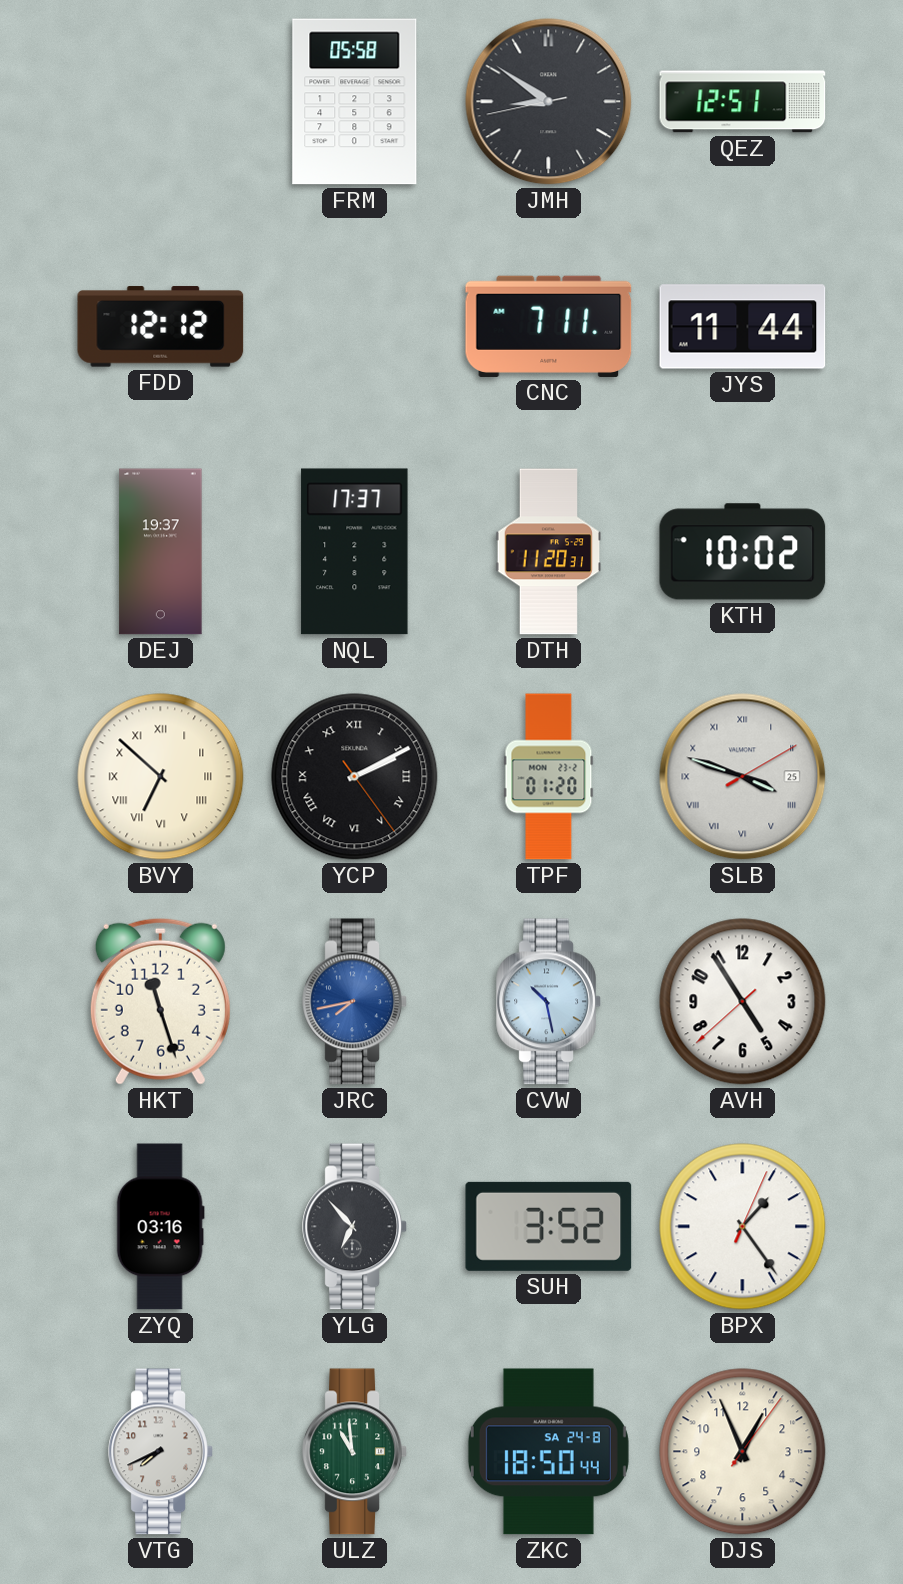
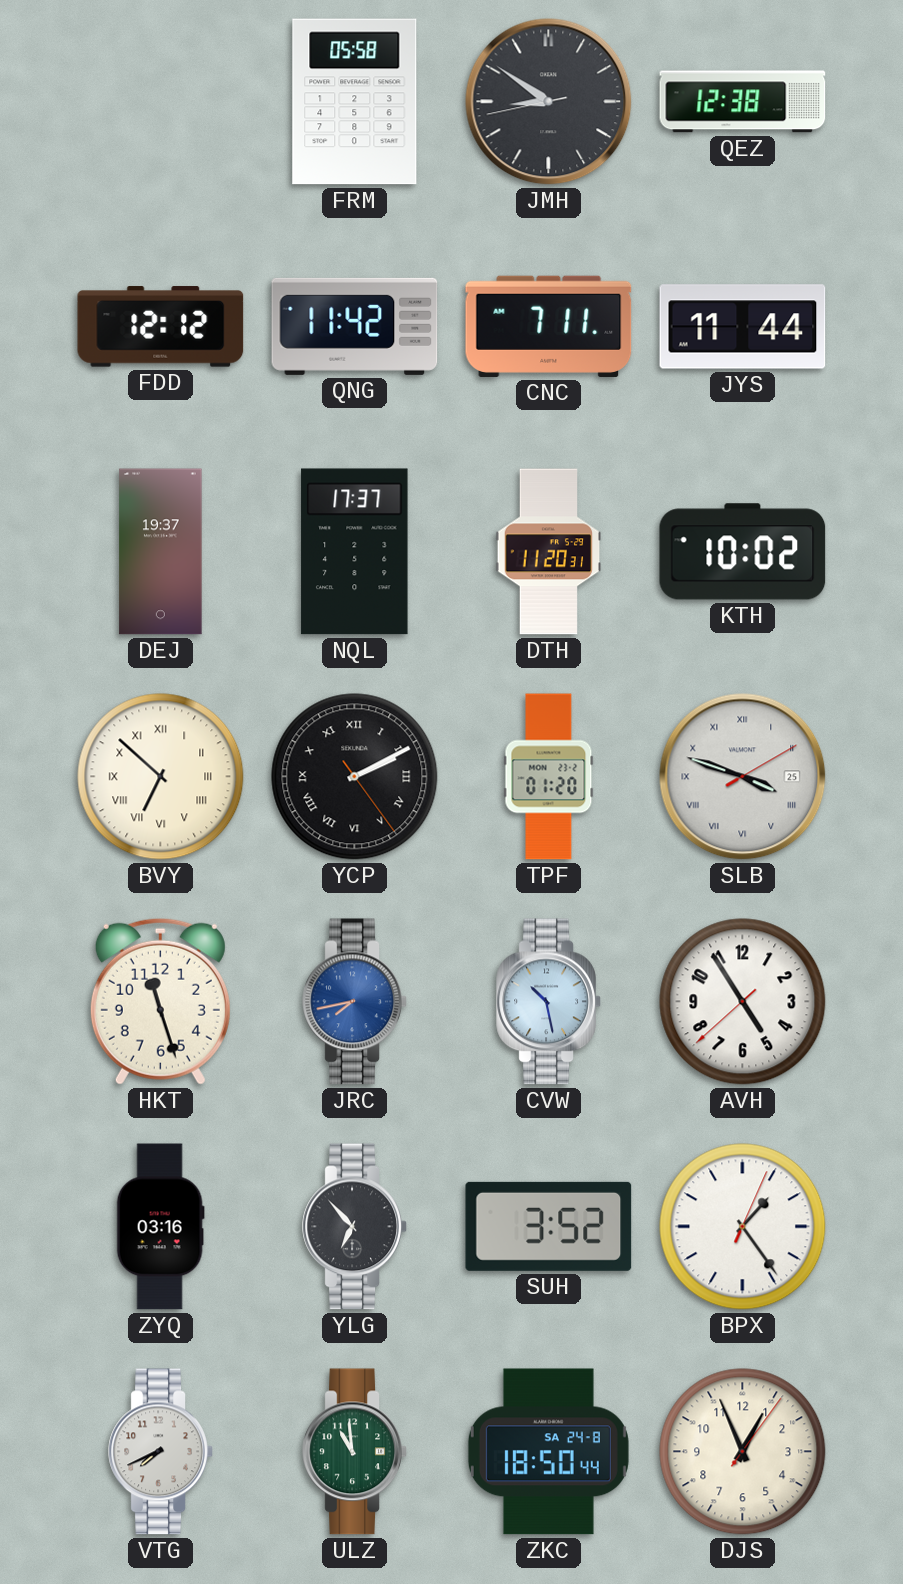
QEZ: 12:51 -> 12:38
QNG: none -> 11:42
